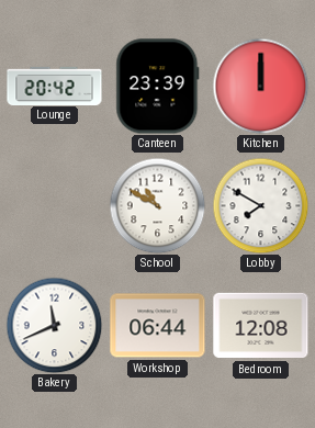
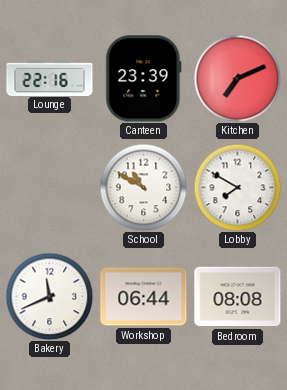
Lounge: 20:42 -> 22:16
Kitchen: 12:00 -> 7:11
Bedroom: 12:08 -> 08:08
